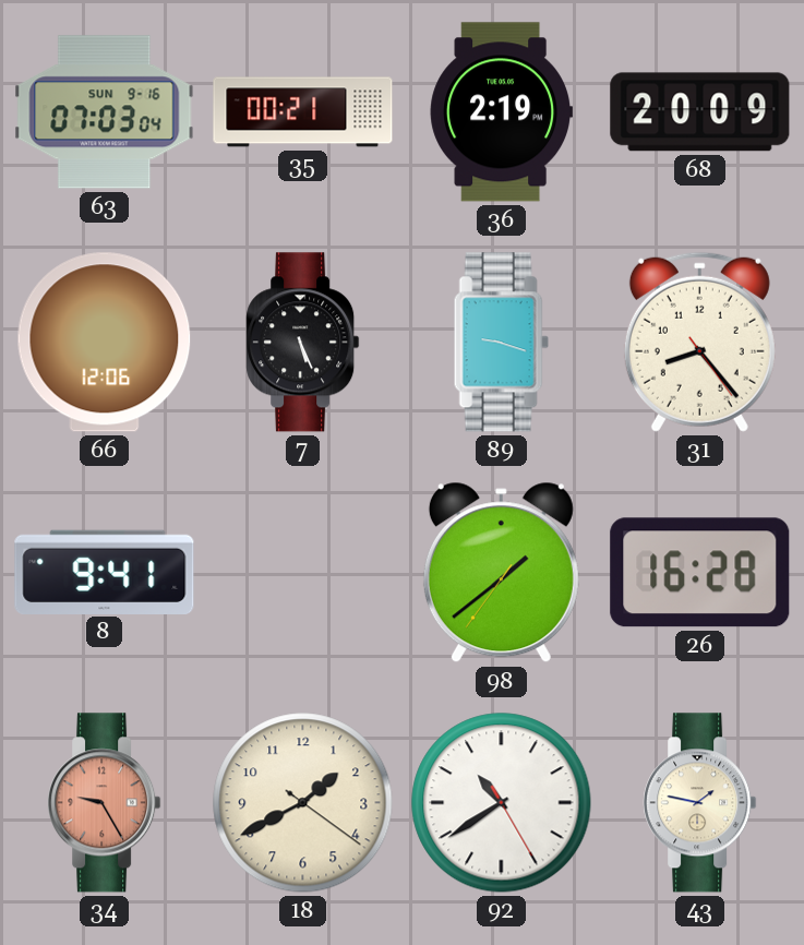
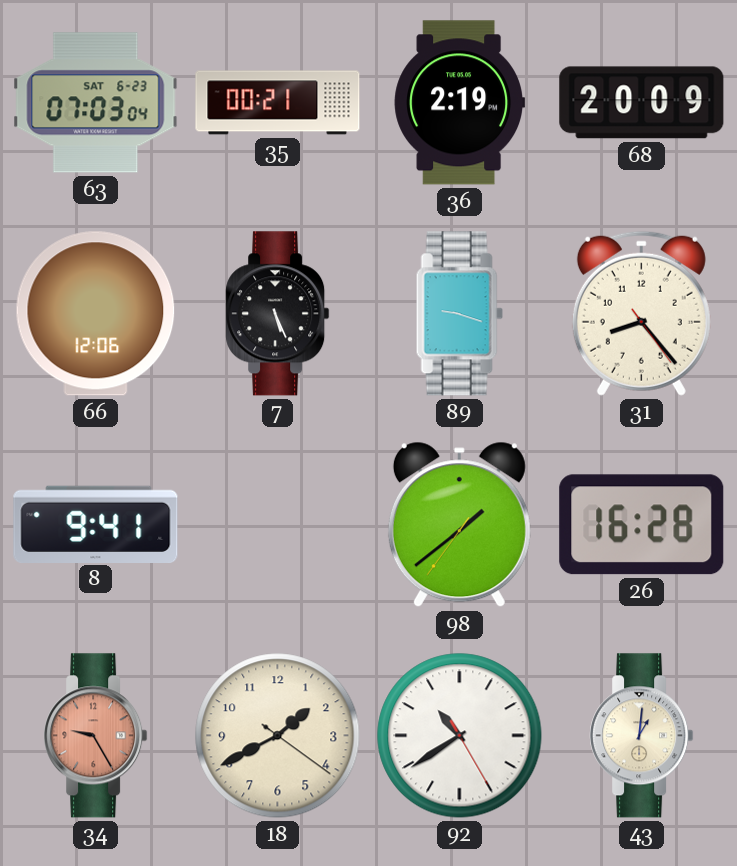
63 date: SUN 9-16 -> SAT 6-23
43: 1:47 -> 1:01
